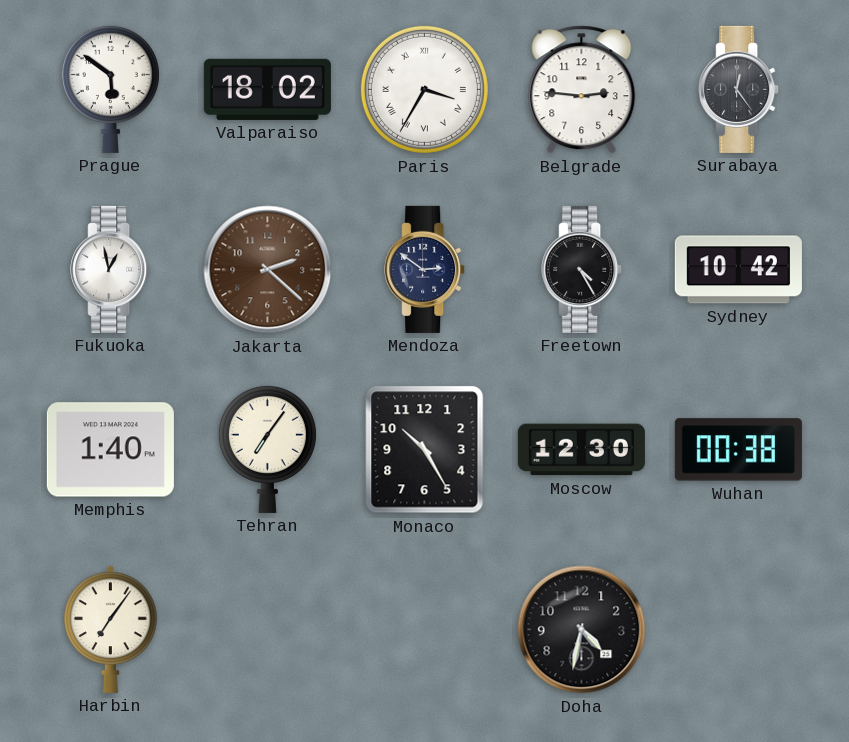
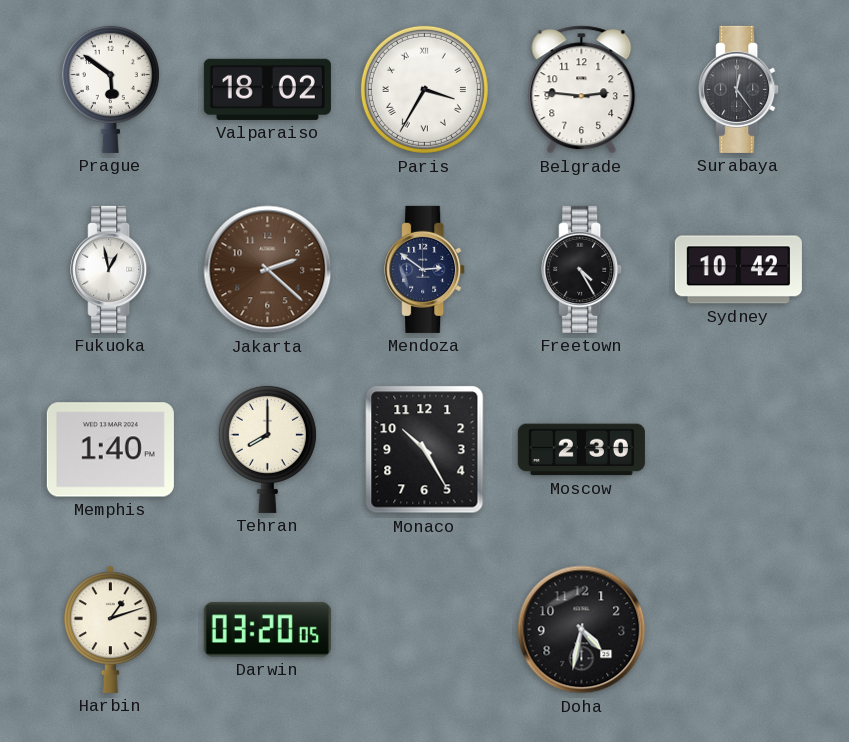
Tehran: 7:06 -> 8:00
Moscow: 12:30 -> 2:30
Wuhan: 00:38 -> none
Harbin: 7:06 -> 1:12
Darwin: none -> 03:20
